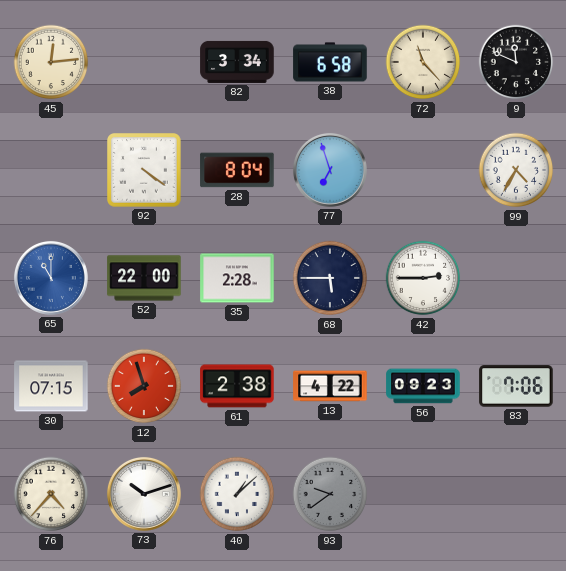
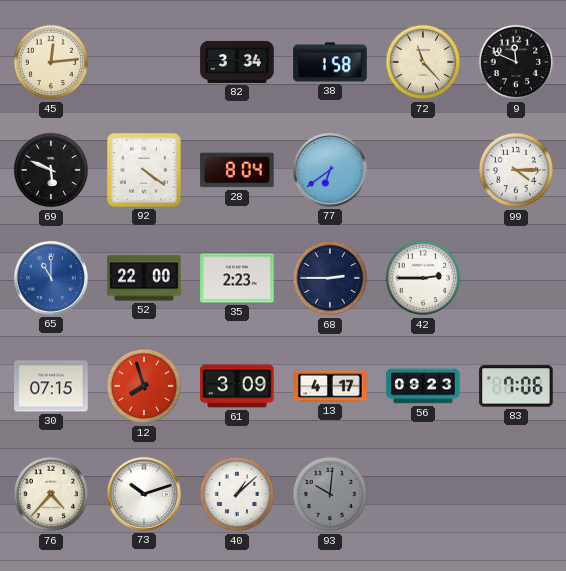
38: 6:58 -> 1:58
69: none -> 5:49
77: 6:57 -> 6:39
99: 4:35 -> 4:15
35: 2:28 -> 2:23
68: 5:45 -> 2:45
61: 2:38 -> 3:09
13: 4:22 -> 4:17
93: 9:39 -> 10:01
